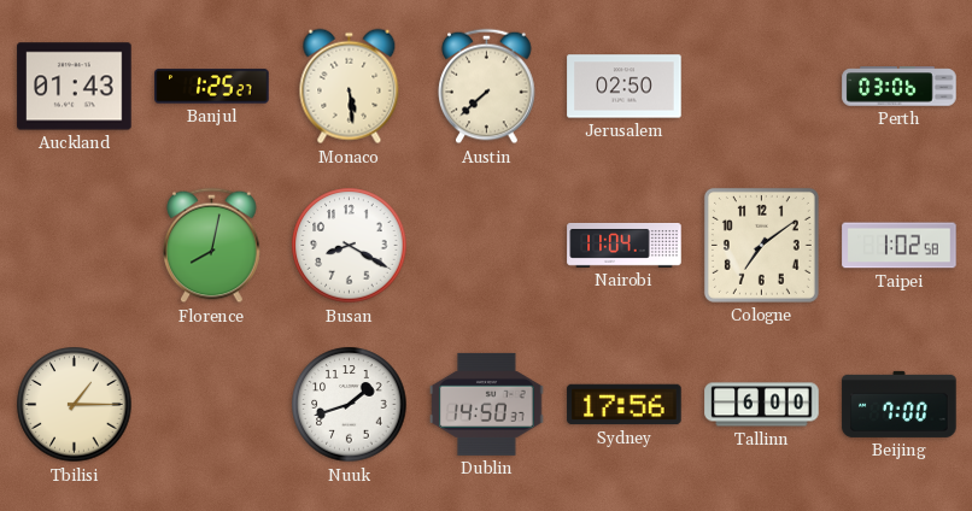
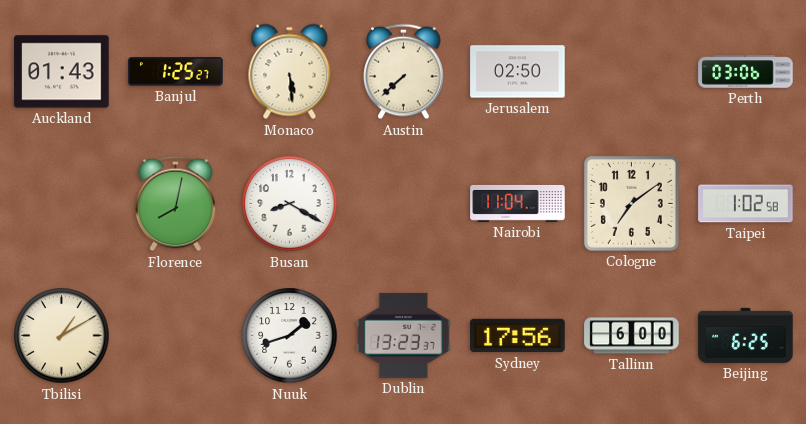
Tbilisi: 1:15 -> 1:10
Dublin: 14:50 -> 13:23
Beijing: 7:00 -> 6:25
